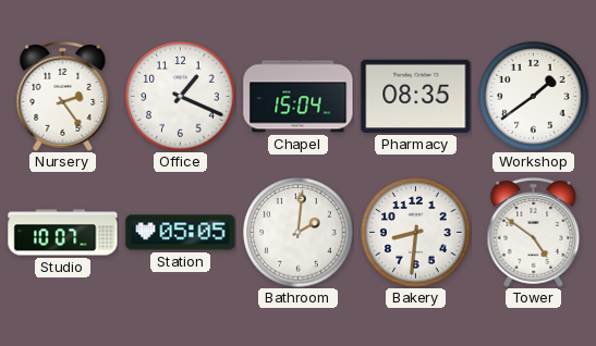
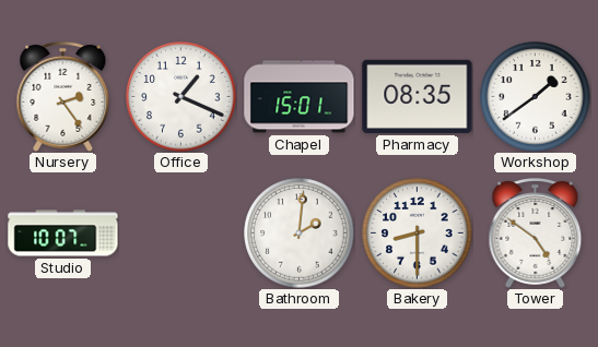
Chapel: 15:04 -> 15:01
Station: 05:05 -> none
Bakery: 8:31 -> 8:30
